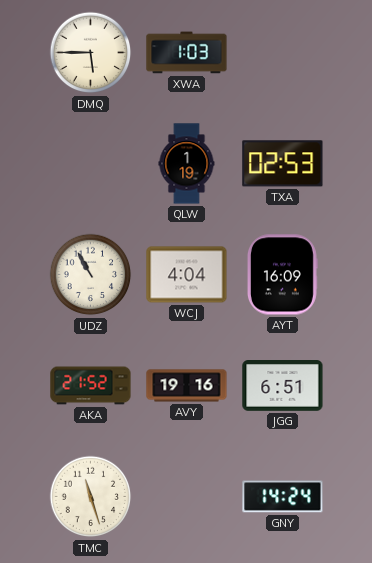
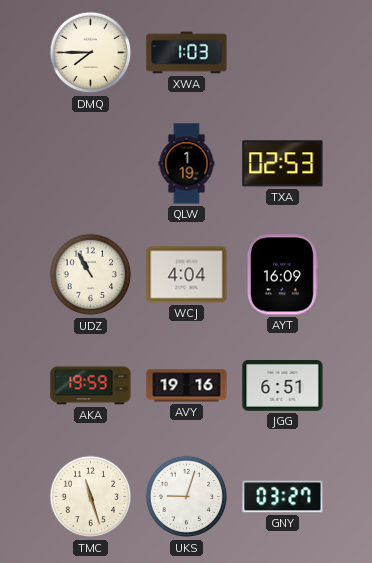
DMQ: 5:45 -> 7:45
AKA: 21:52 -> 19:59
UKS: none -> 9:03
GNY: 14:24 -> 03:27
